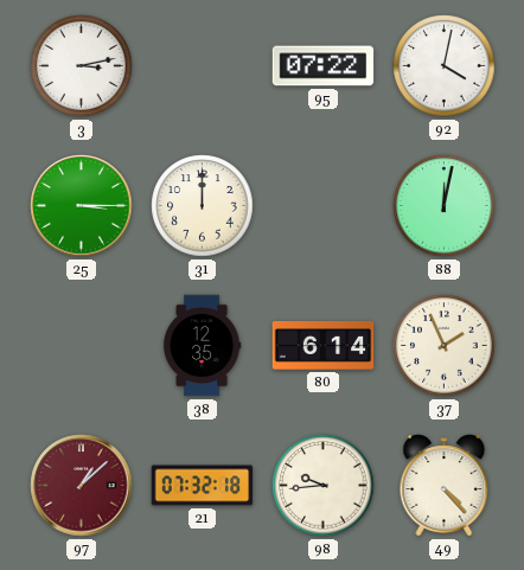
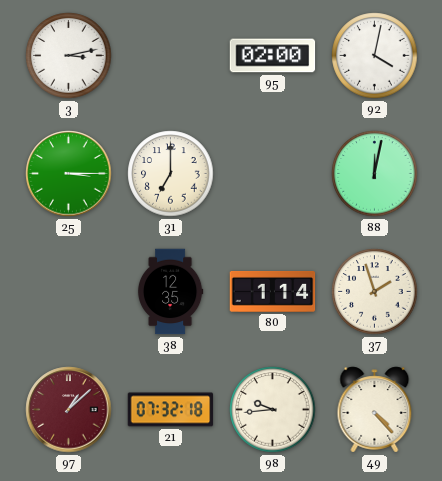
95: 07:22 -> 02:00
31: 12:00 -> 7:00
80: 6:14 -> 1:14
37: 1:56 -> 1:57
